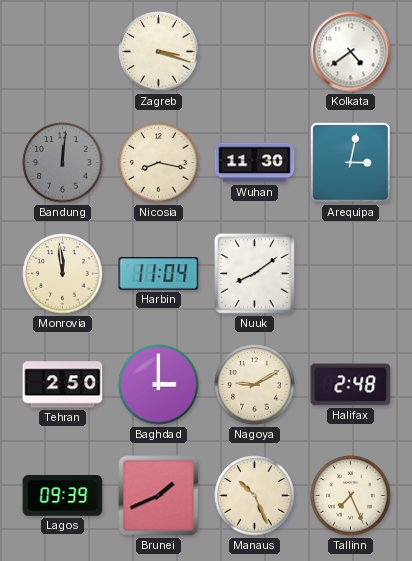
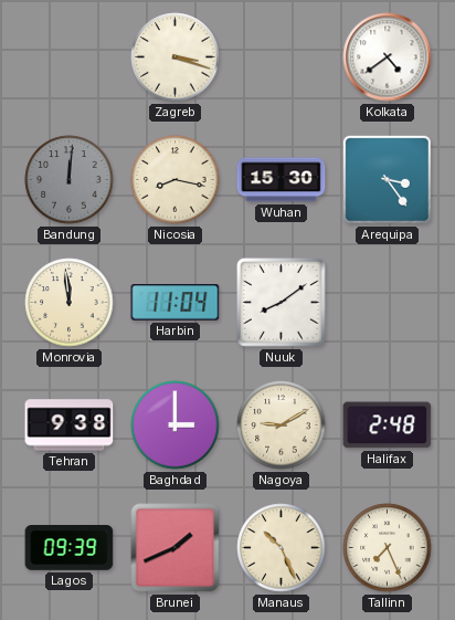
Wuhan: 11:30 -> 15:30
Arequipa: 3:02 -> 3:24
Tehran: 2:50 -> 9:38
